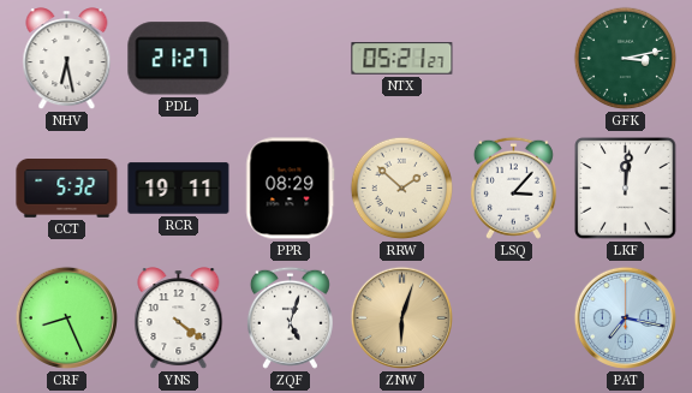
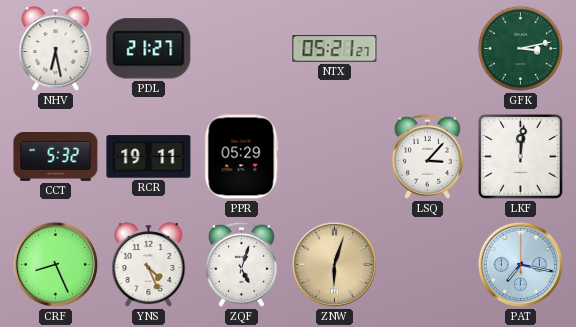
PPR: 08:29 -> 05:29
RRW: 1:52 -> none
YNS: 4:21 -> 4:26
